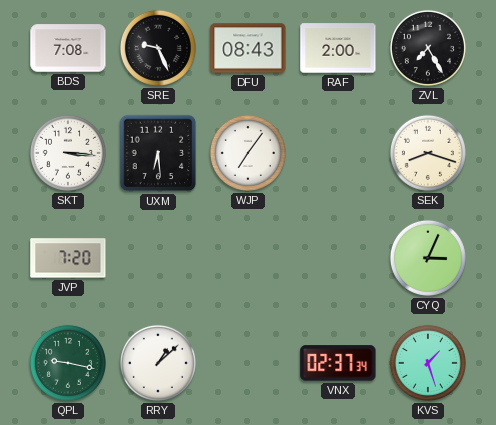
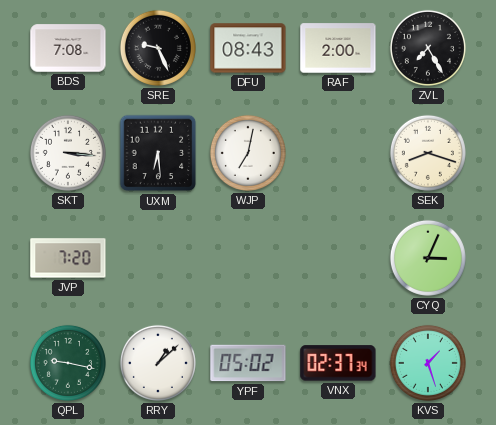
WJP: 7:06 -> 7:02
YPF: none -> 05:02
